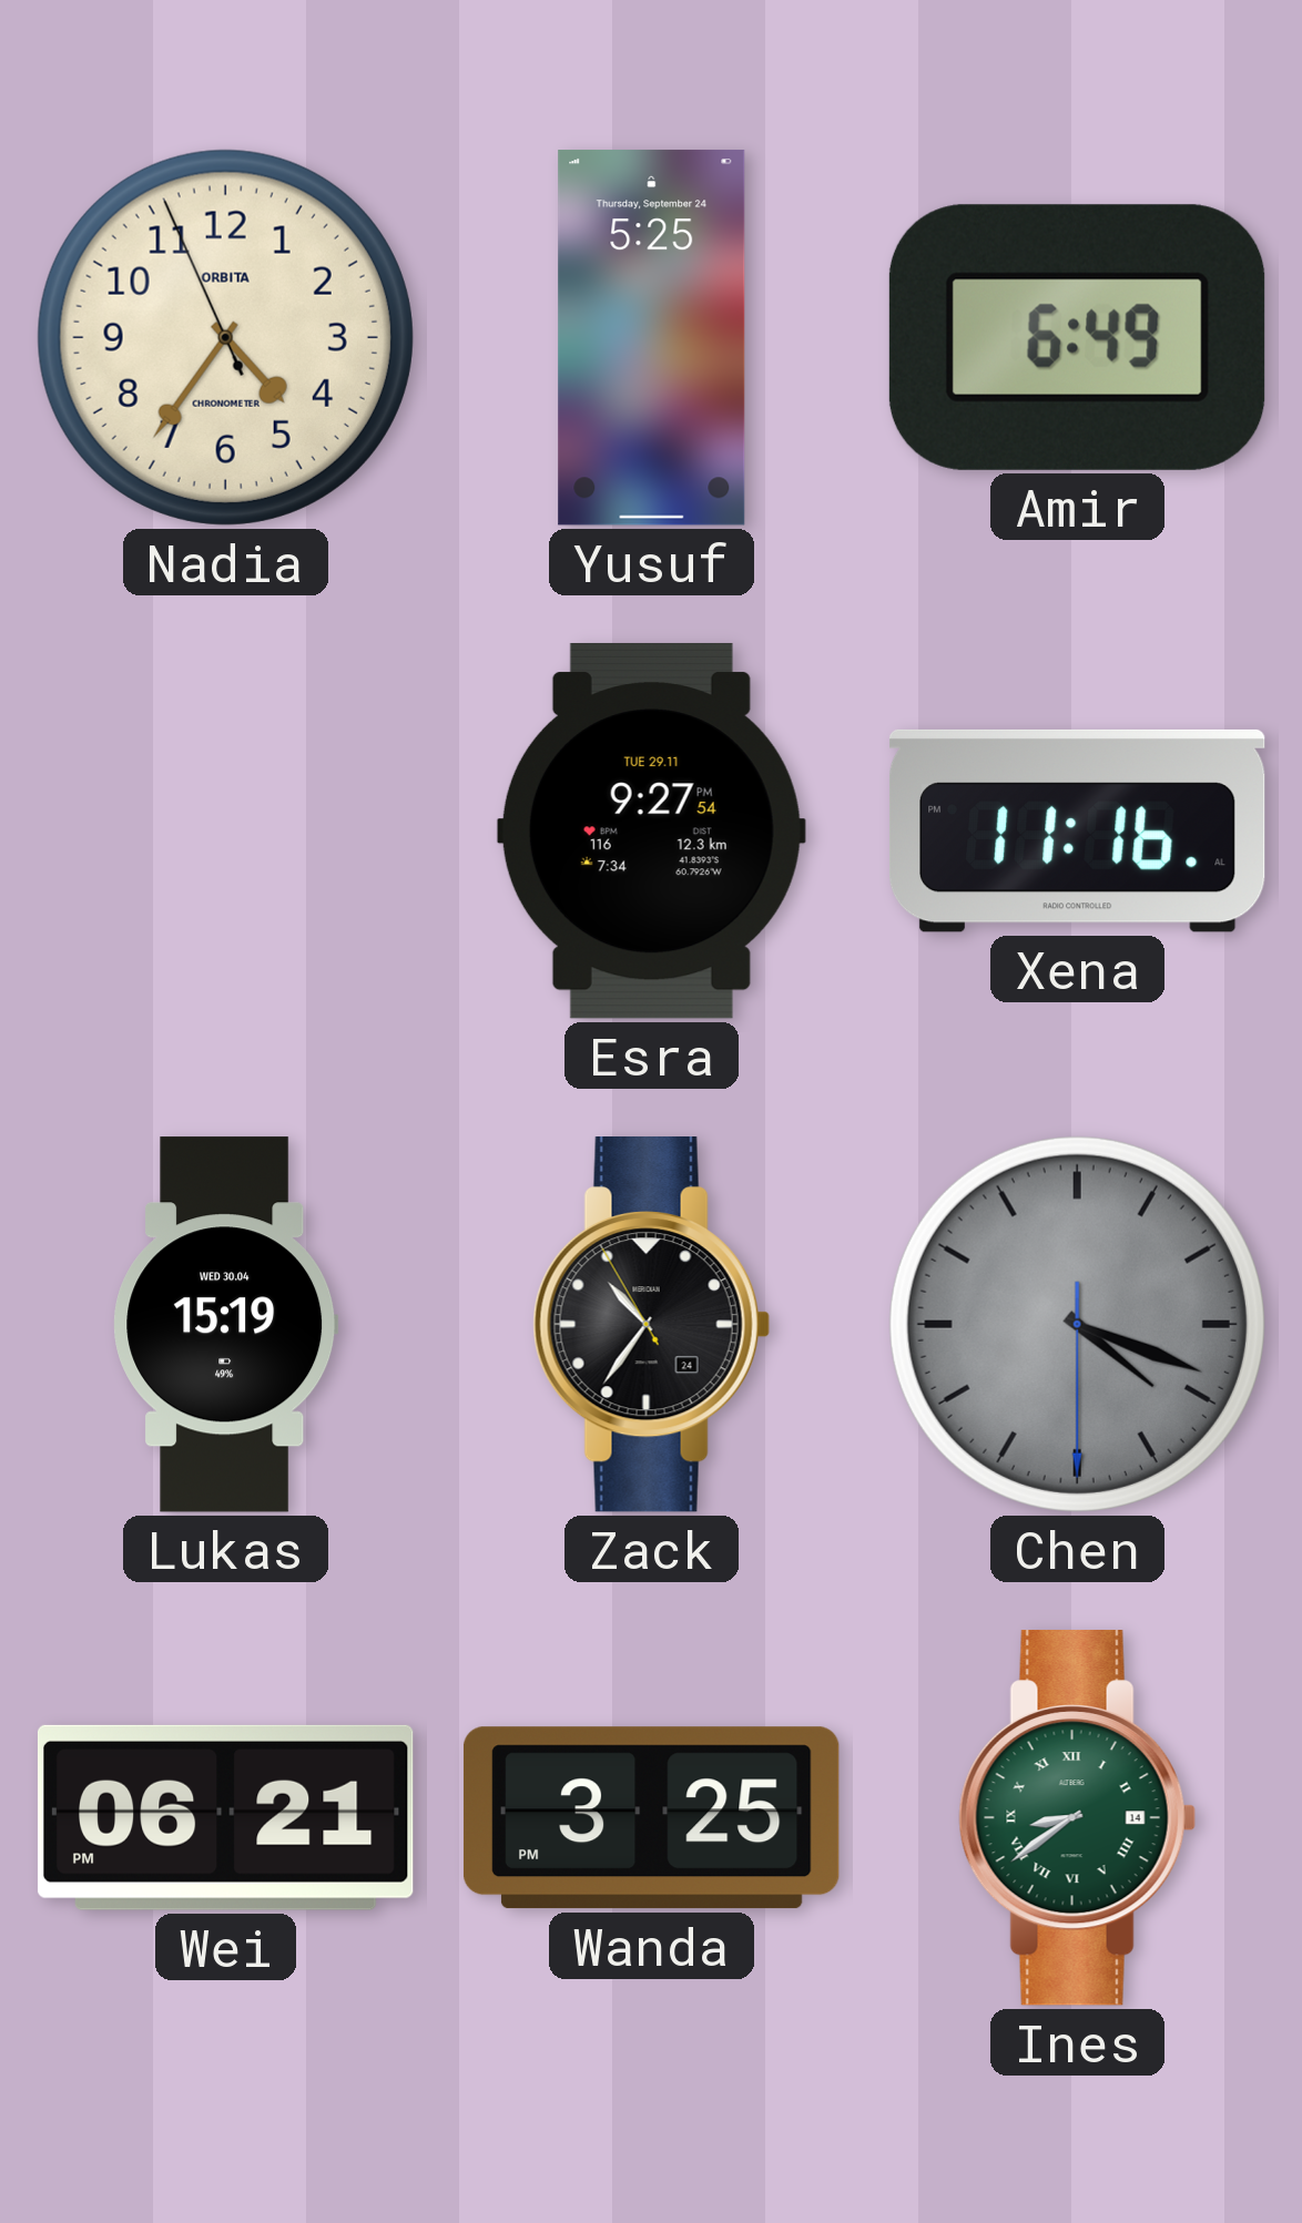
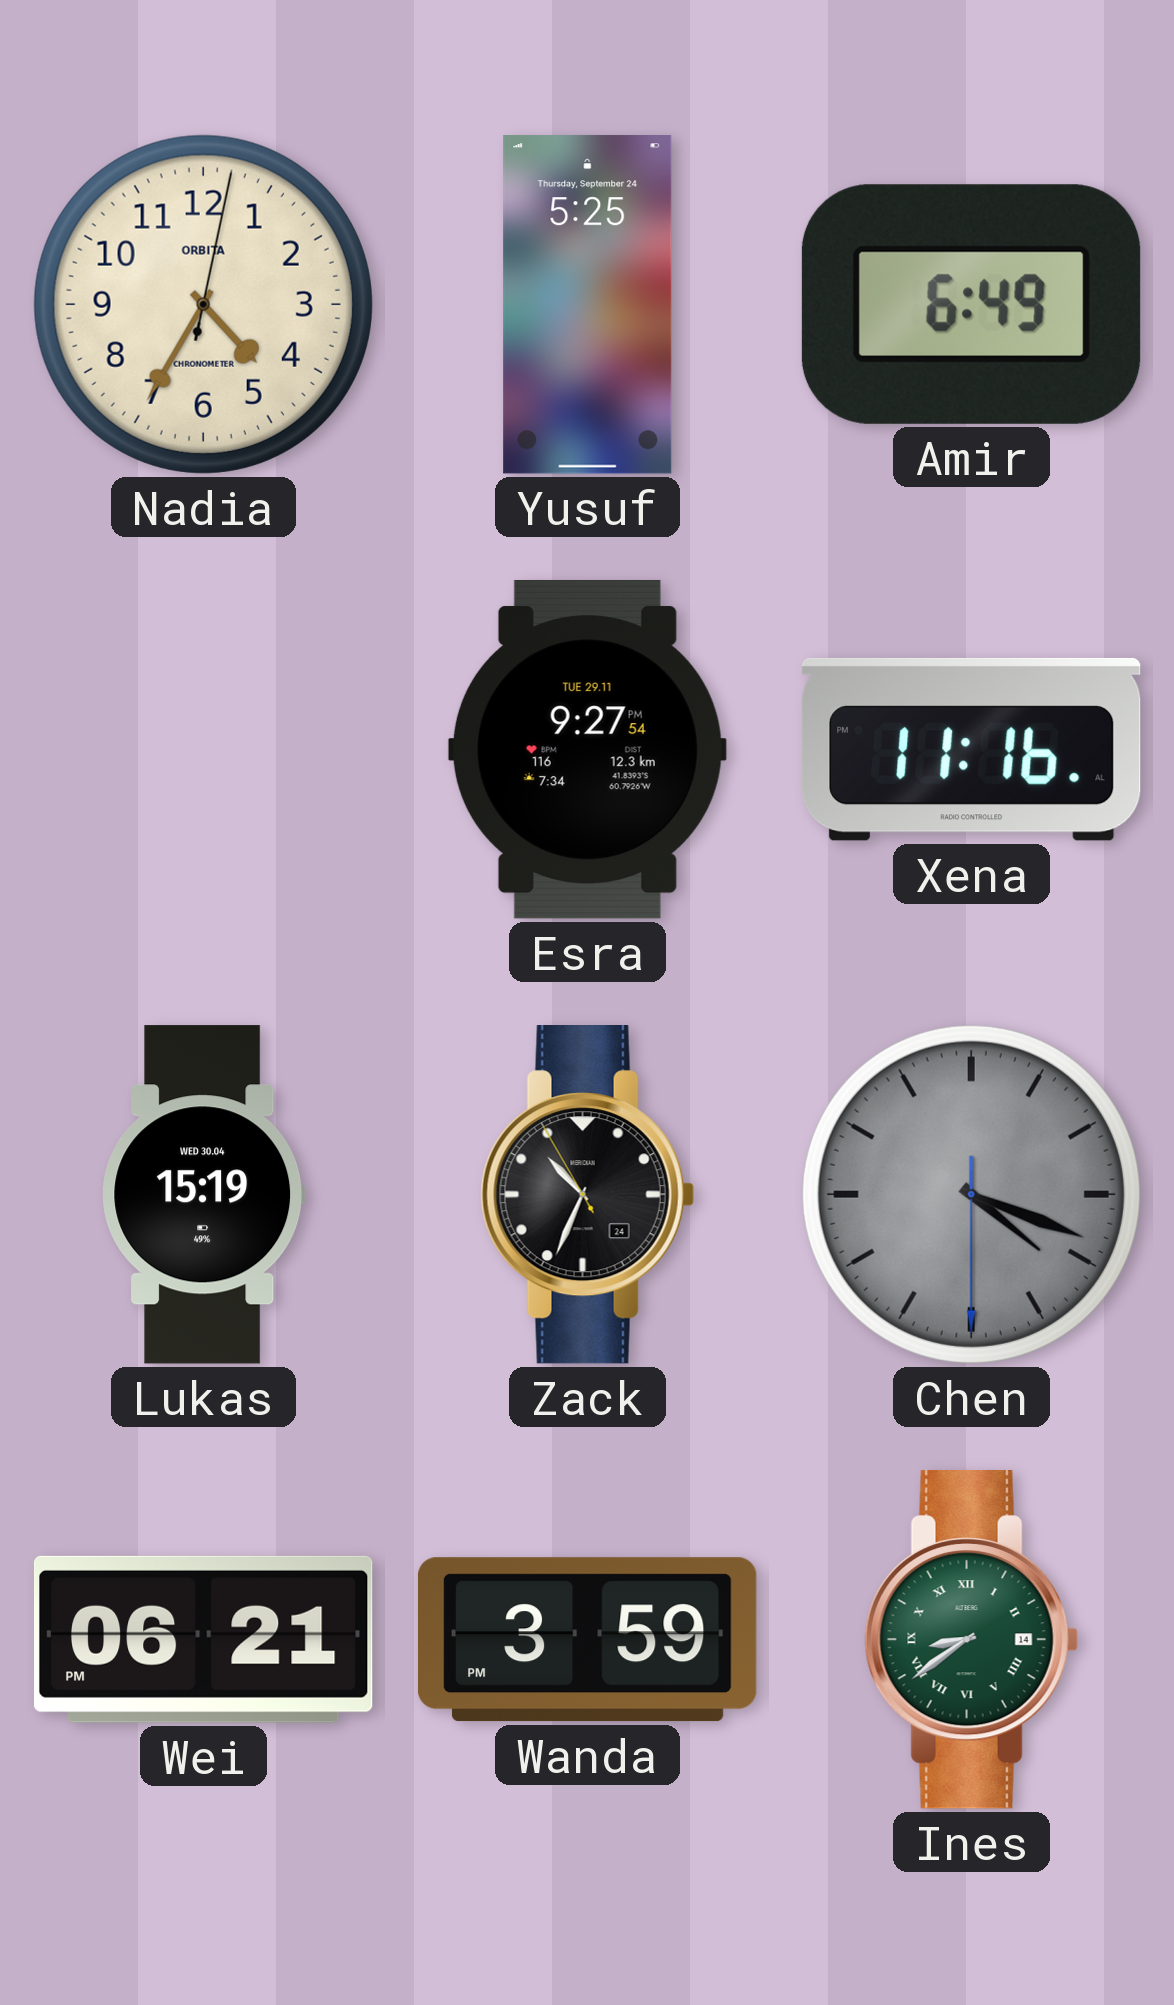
Nadia: 4:35:56 -> 4:35:02
Zack: 10:35 -> 10:33
Wanda: 3:25 -> 3:59
